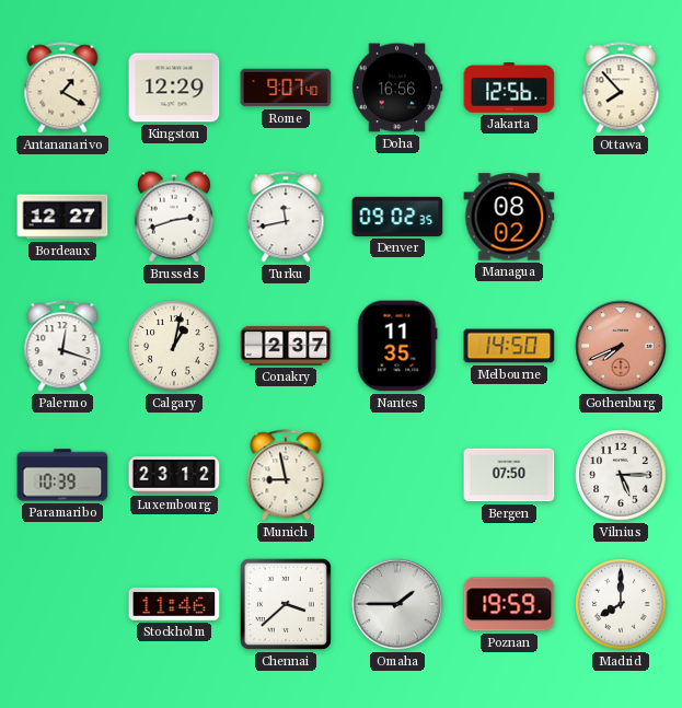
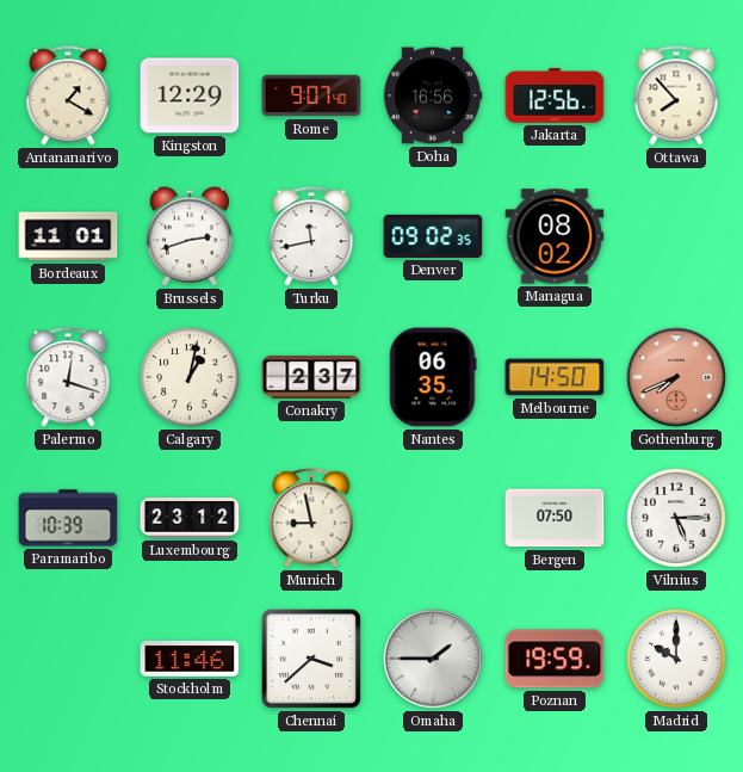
Bordeaux: 12:27 -> 11:01
Nantes: 11:35 -> 06:35
Madrid: 8:00 -> 10:00
